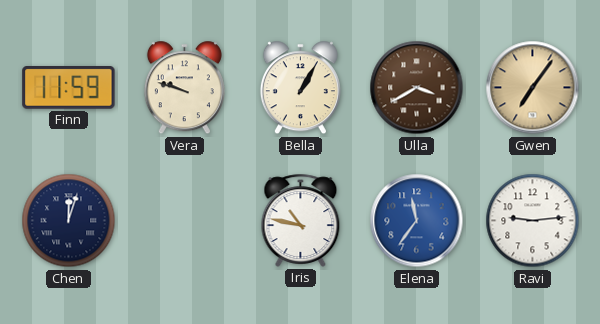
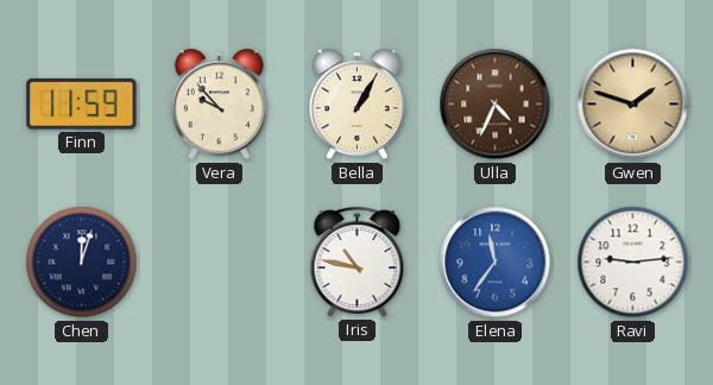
Vera: 9:48 -> 9:53
Ulla: 3:40 -> 4:34
Gwen: 7:06 -> 1:48
